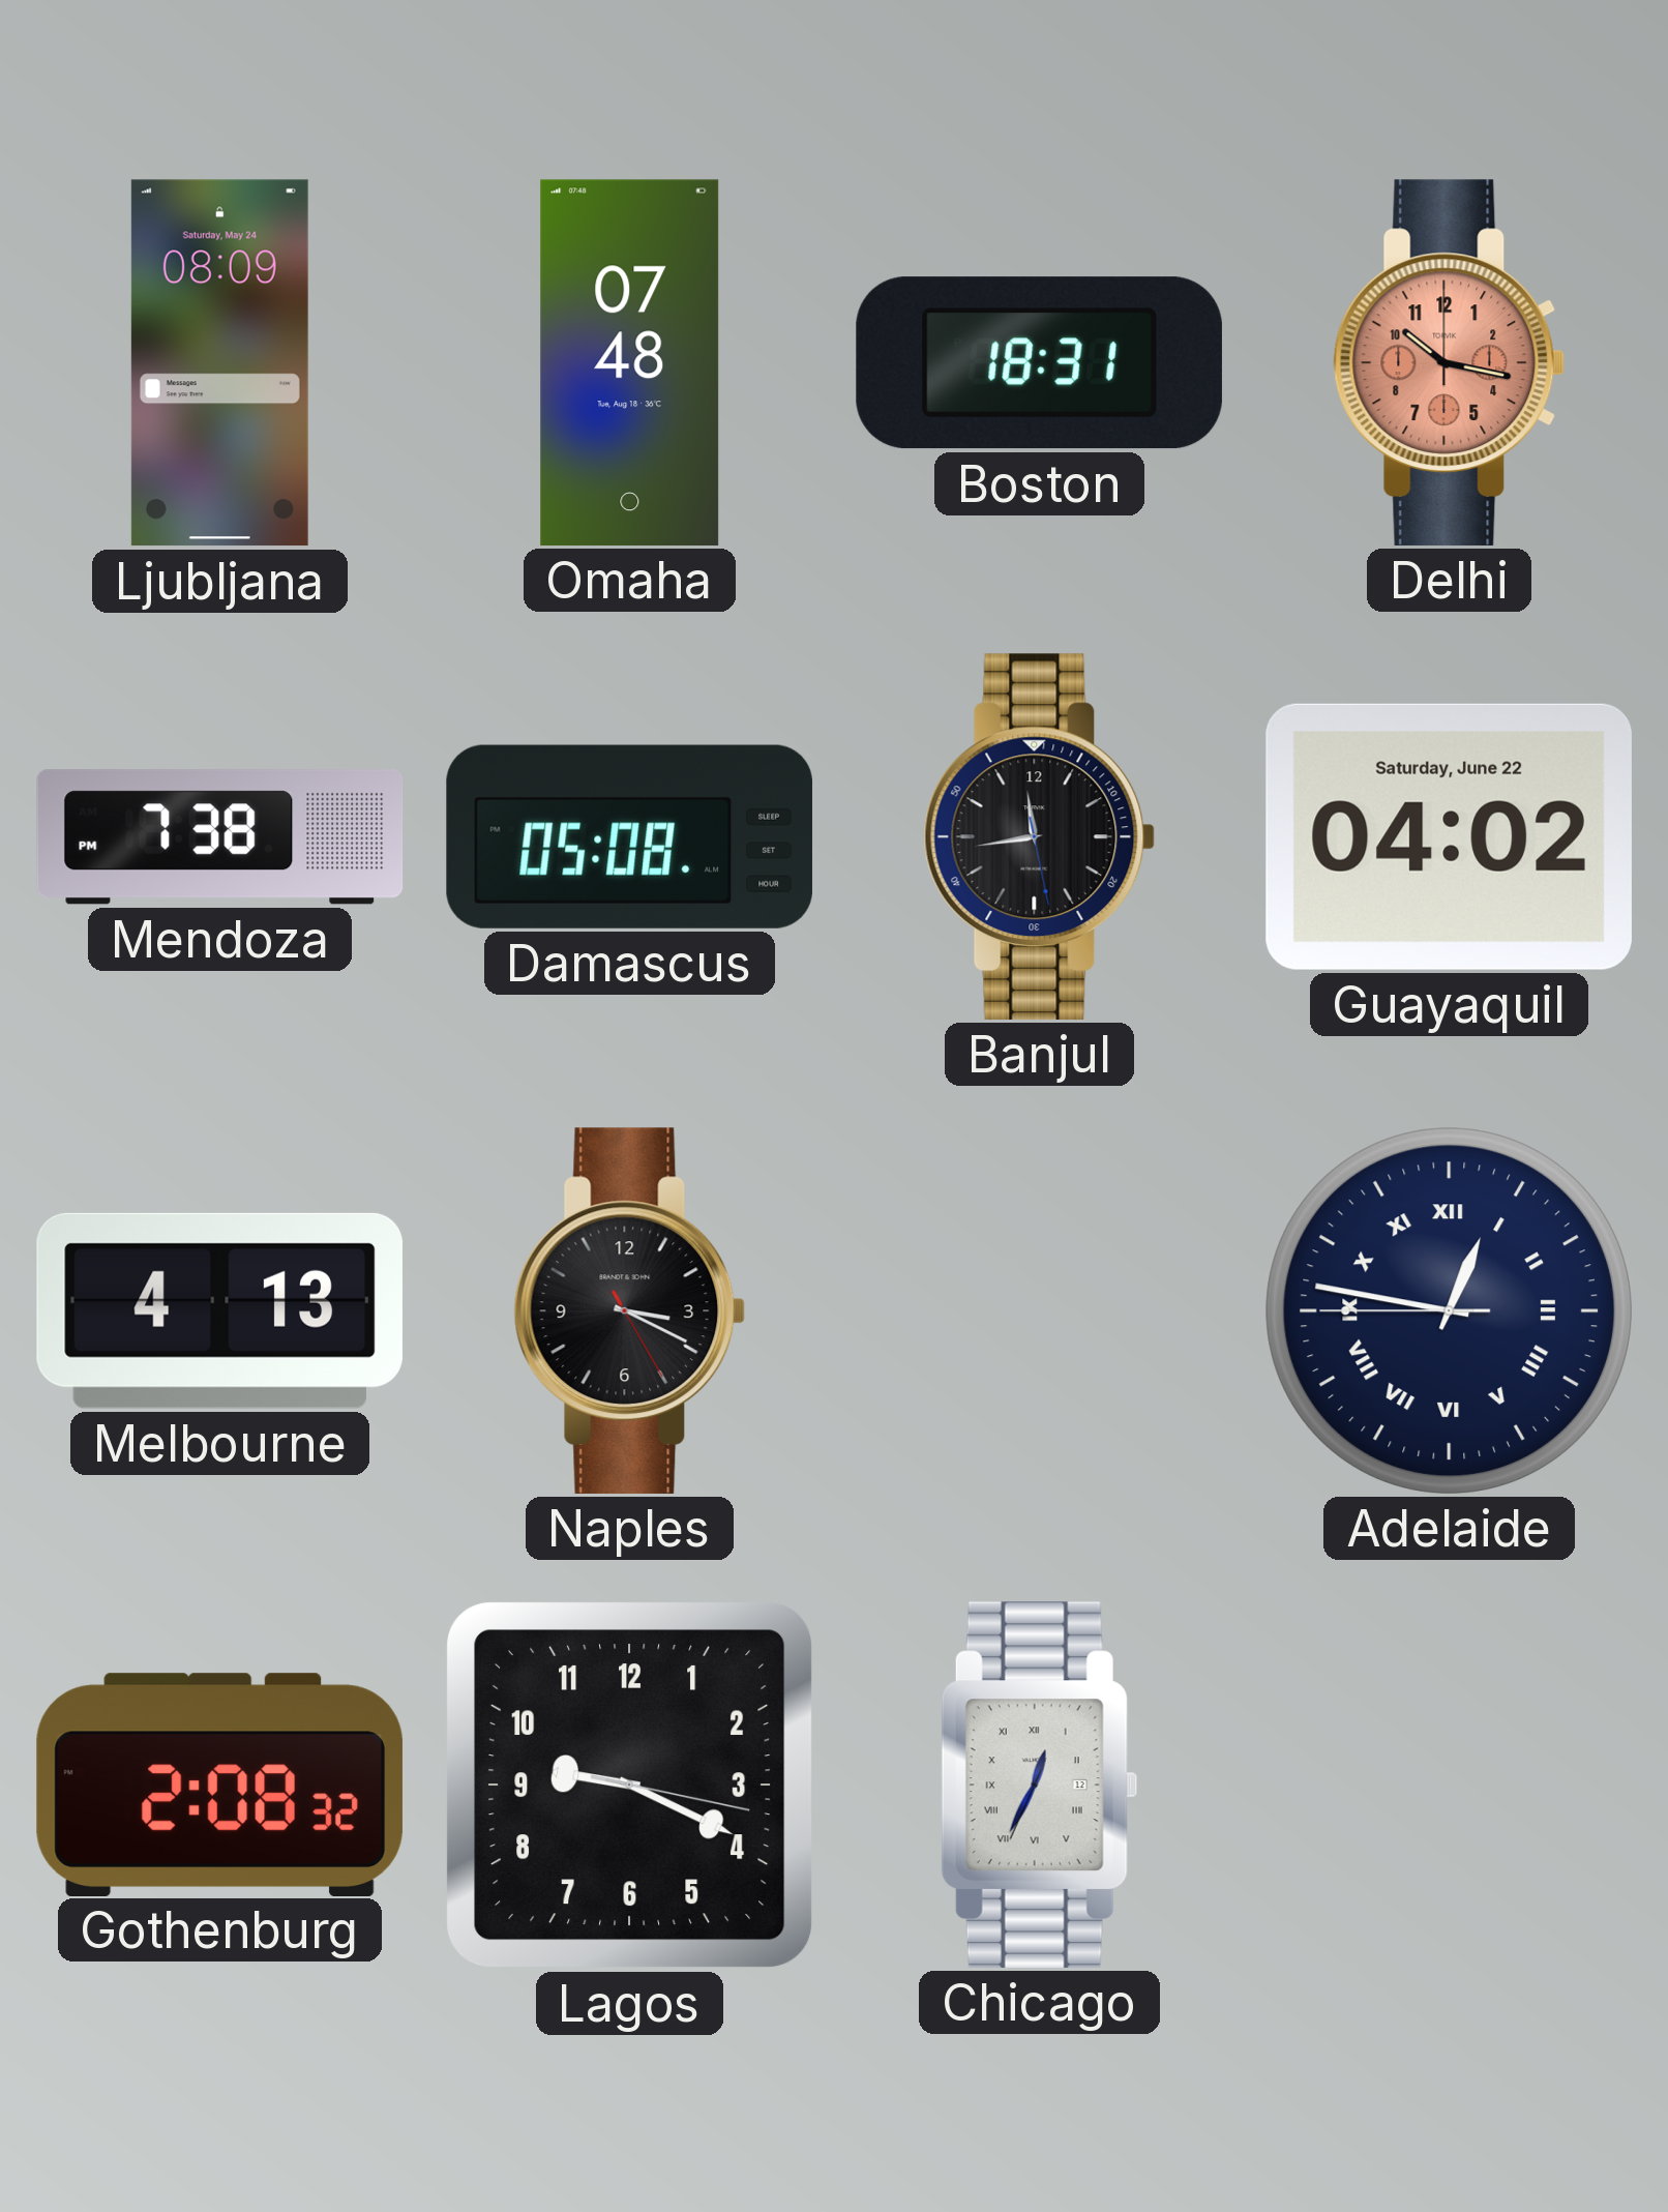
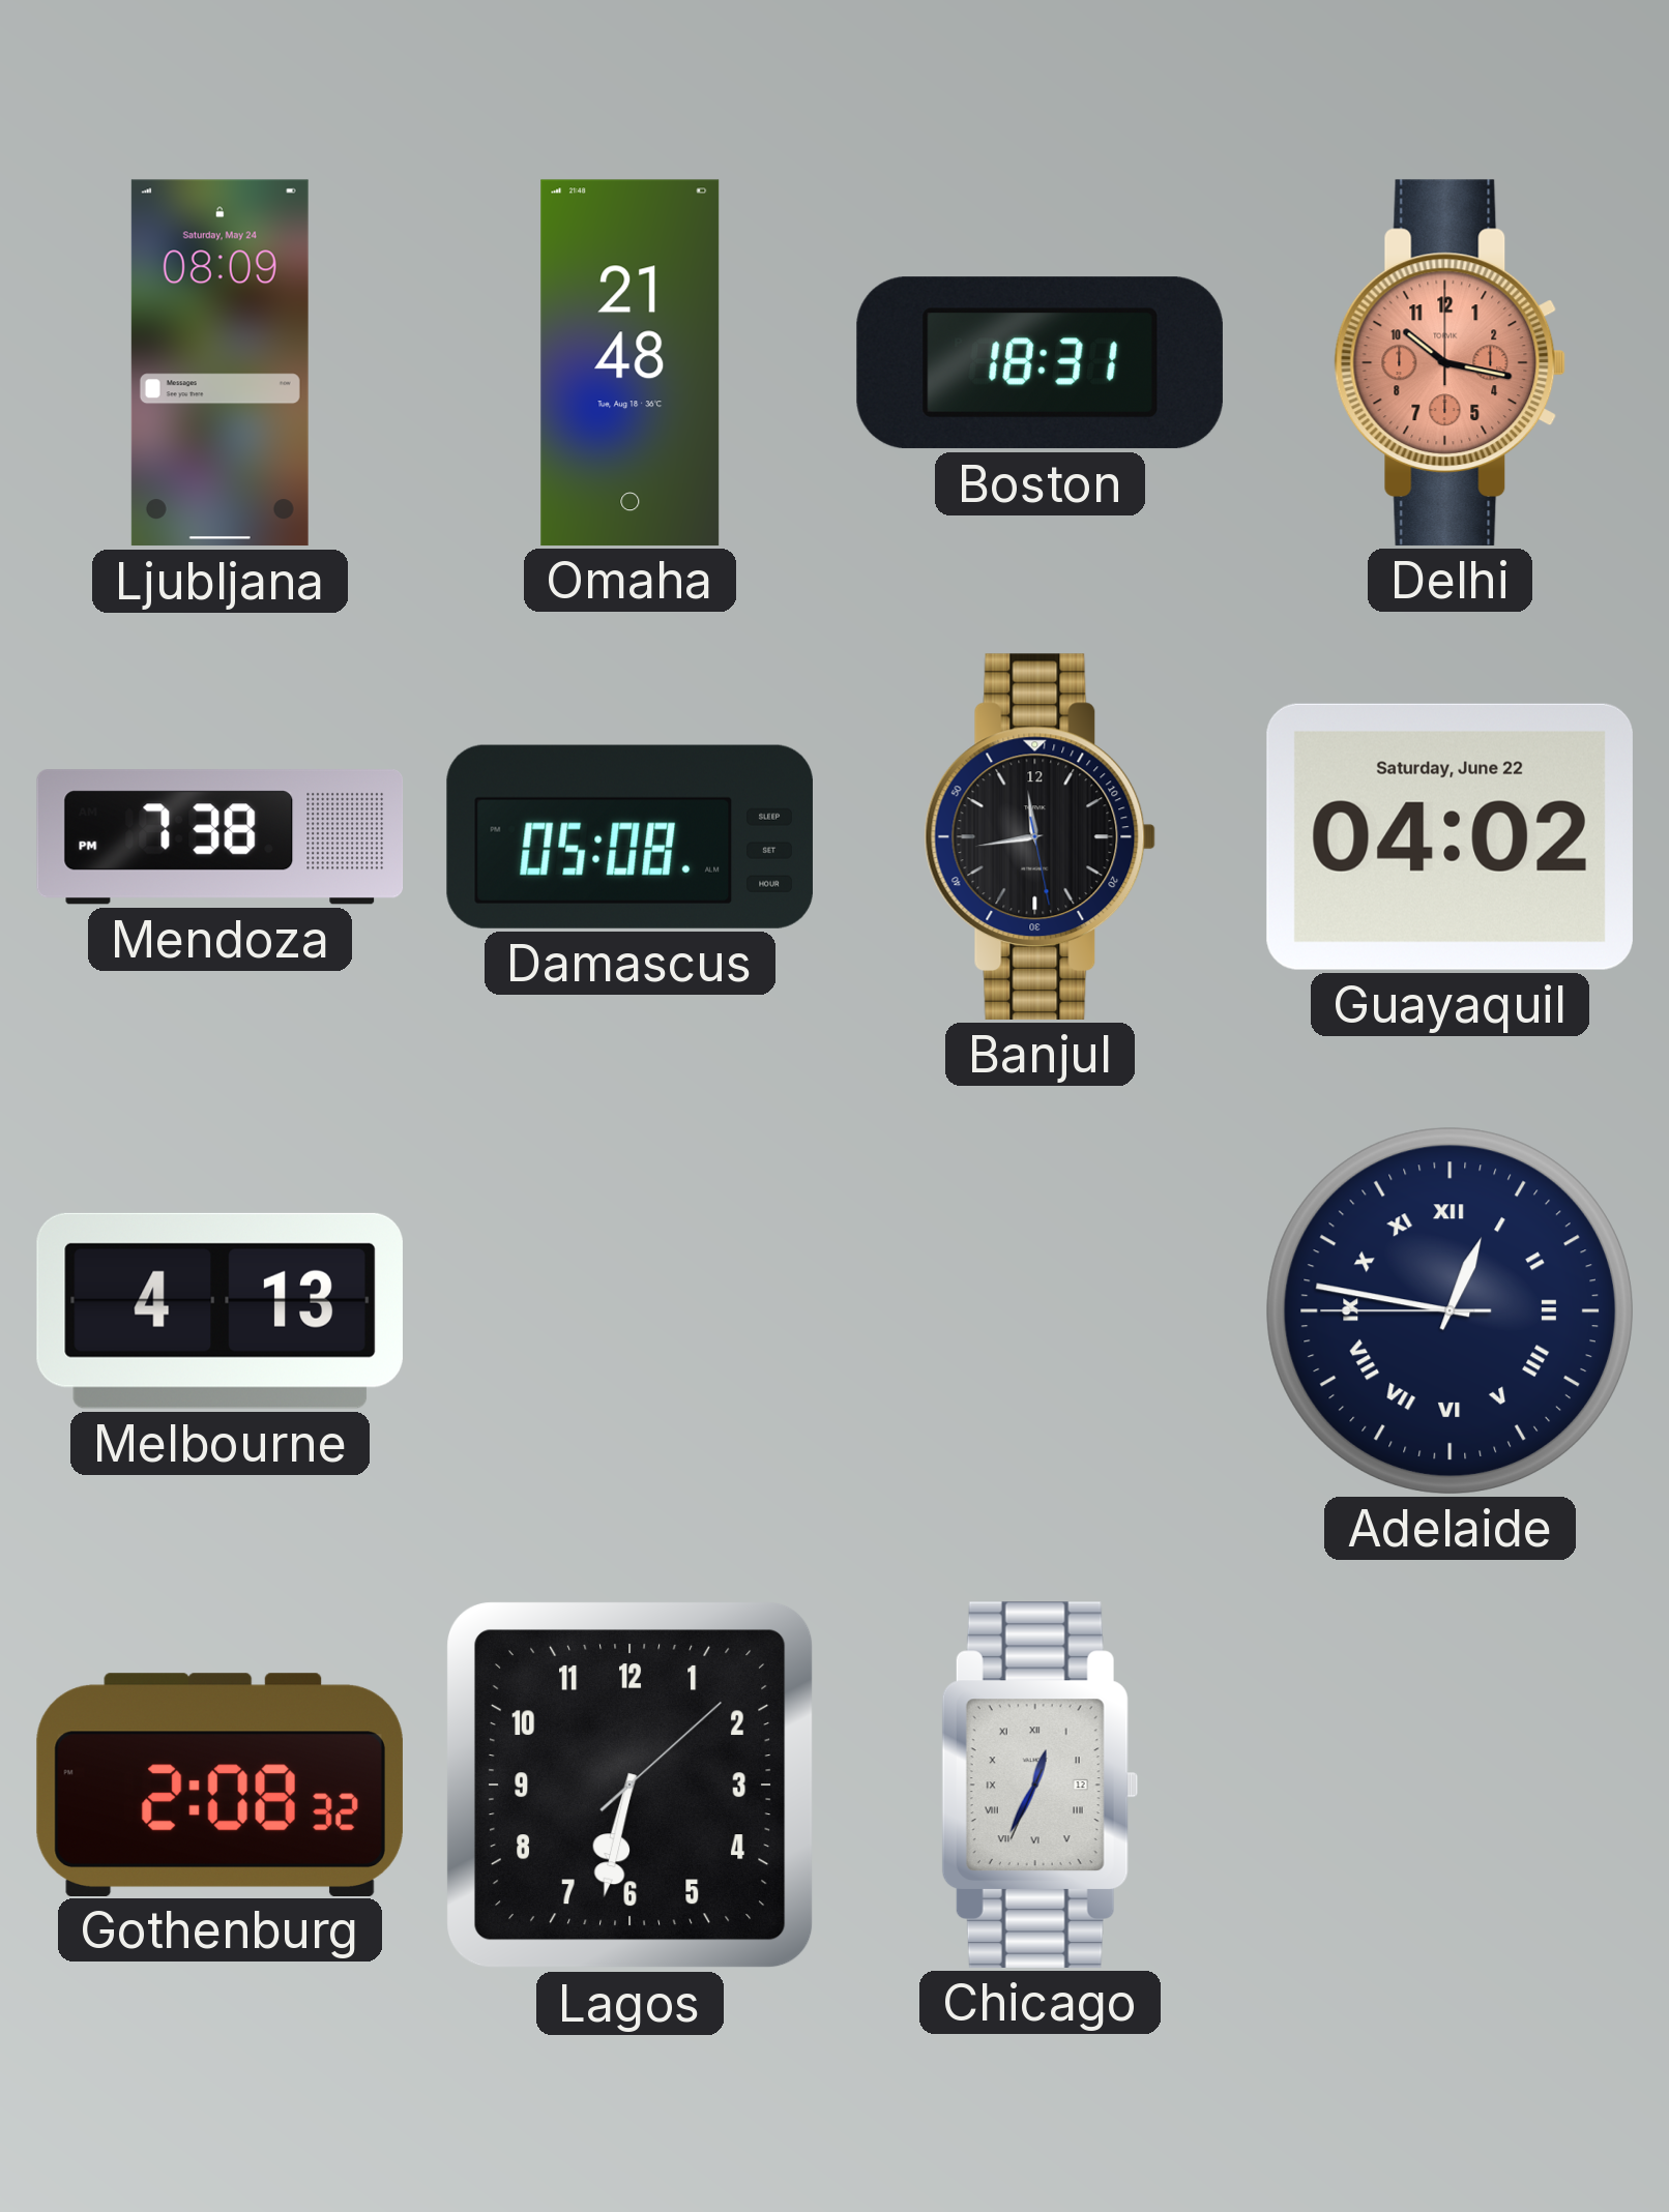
Omaha: 07:48 -> 21:48
Naples: 3:19 -> none
Lagos: 9:19 -> 6:32
